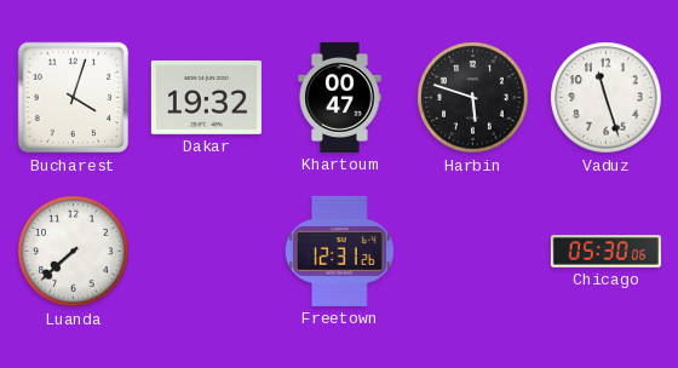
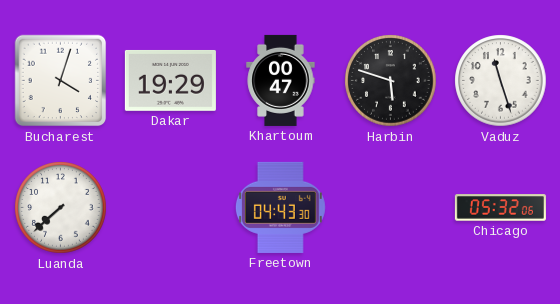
Dakar: 19:32 -> 19:29
Freetown: 12:31 -> 04:43
Chicago: 05:30 -> 05:32
